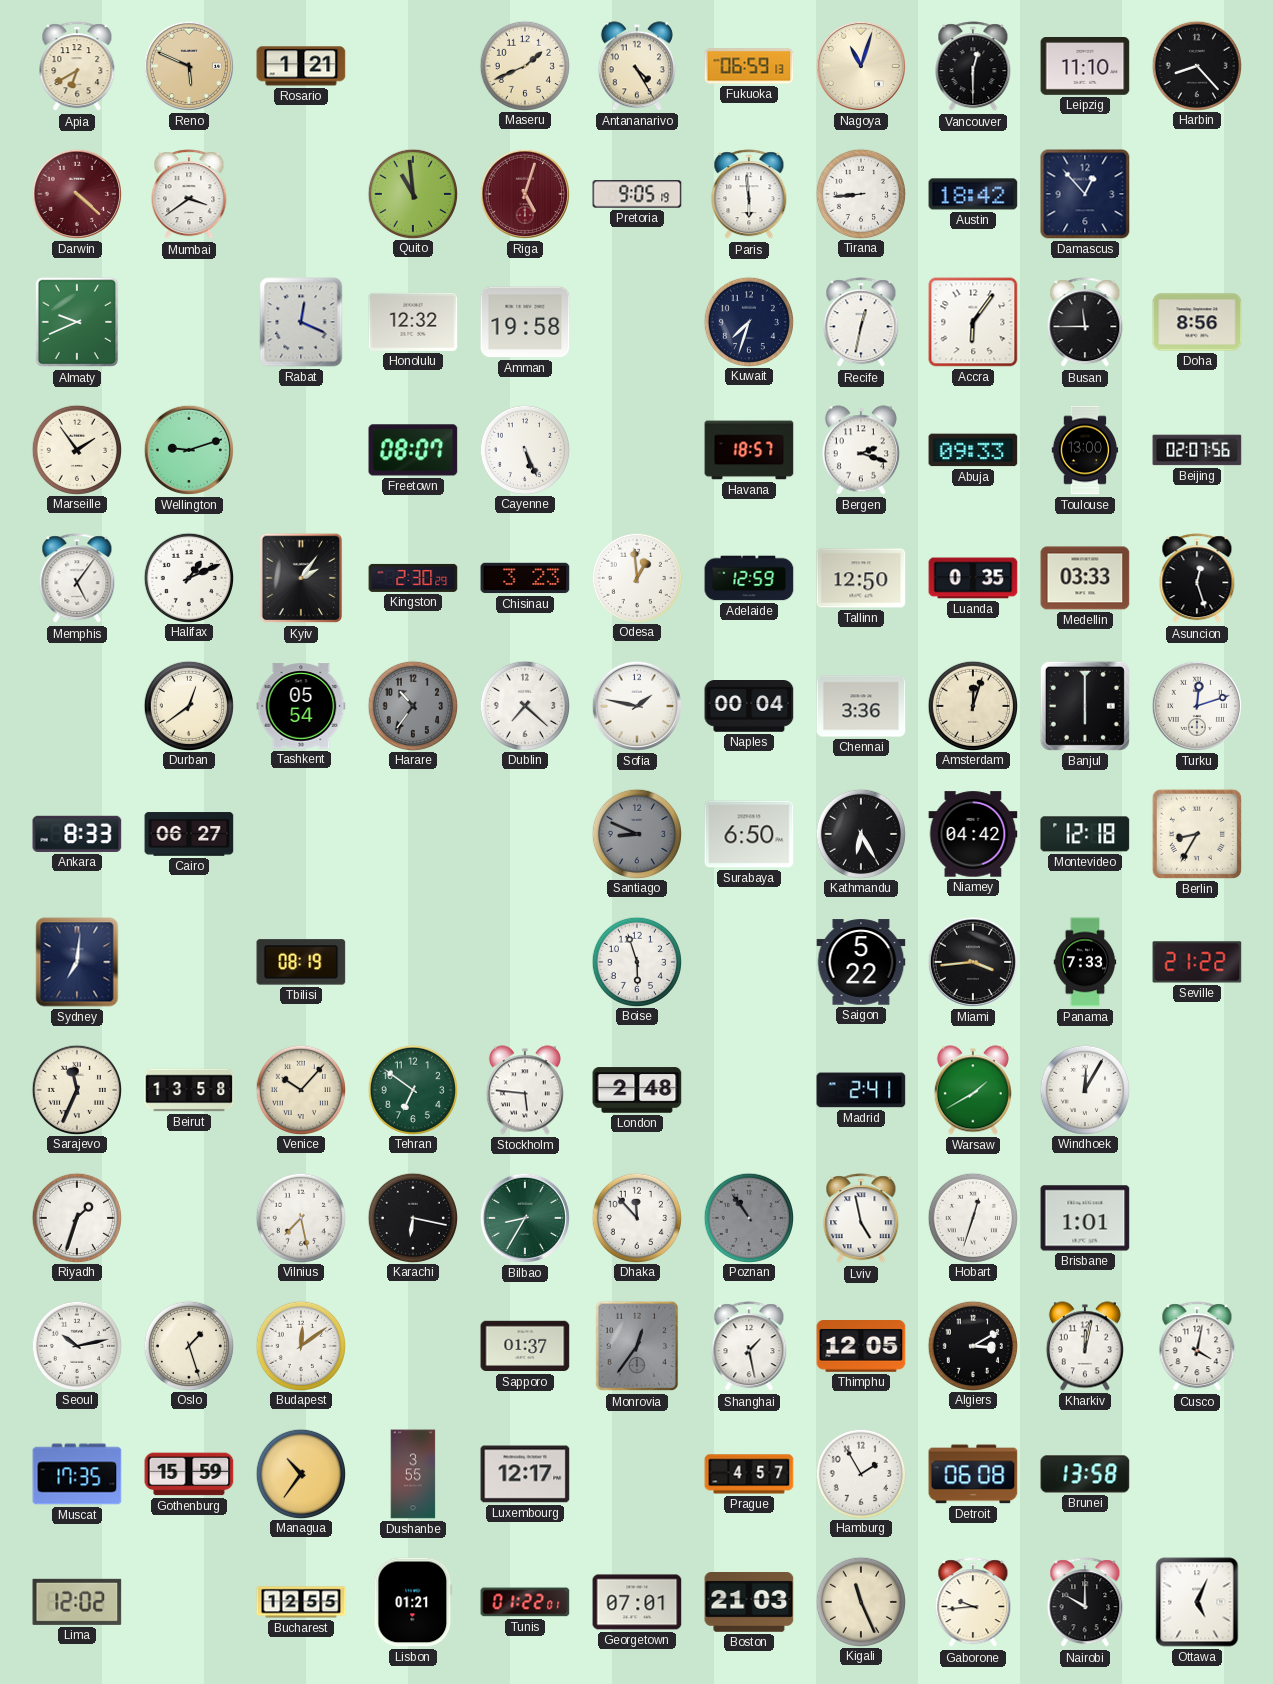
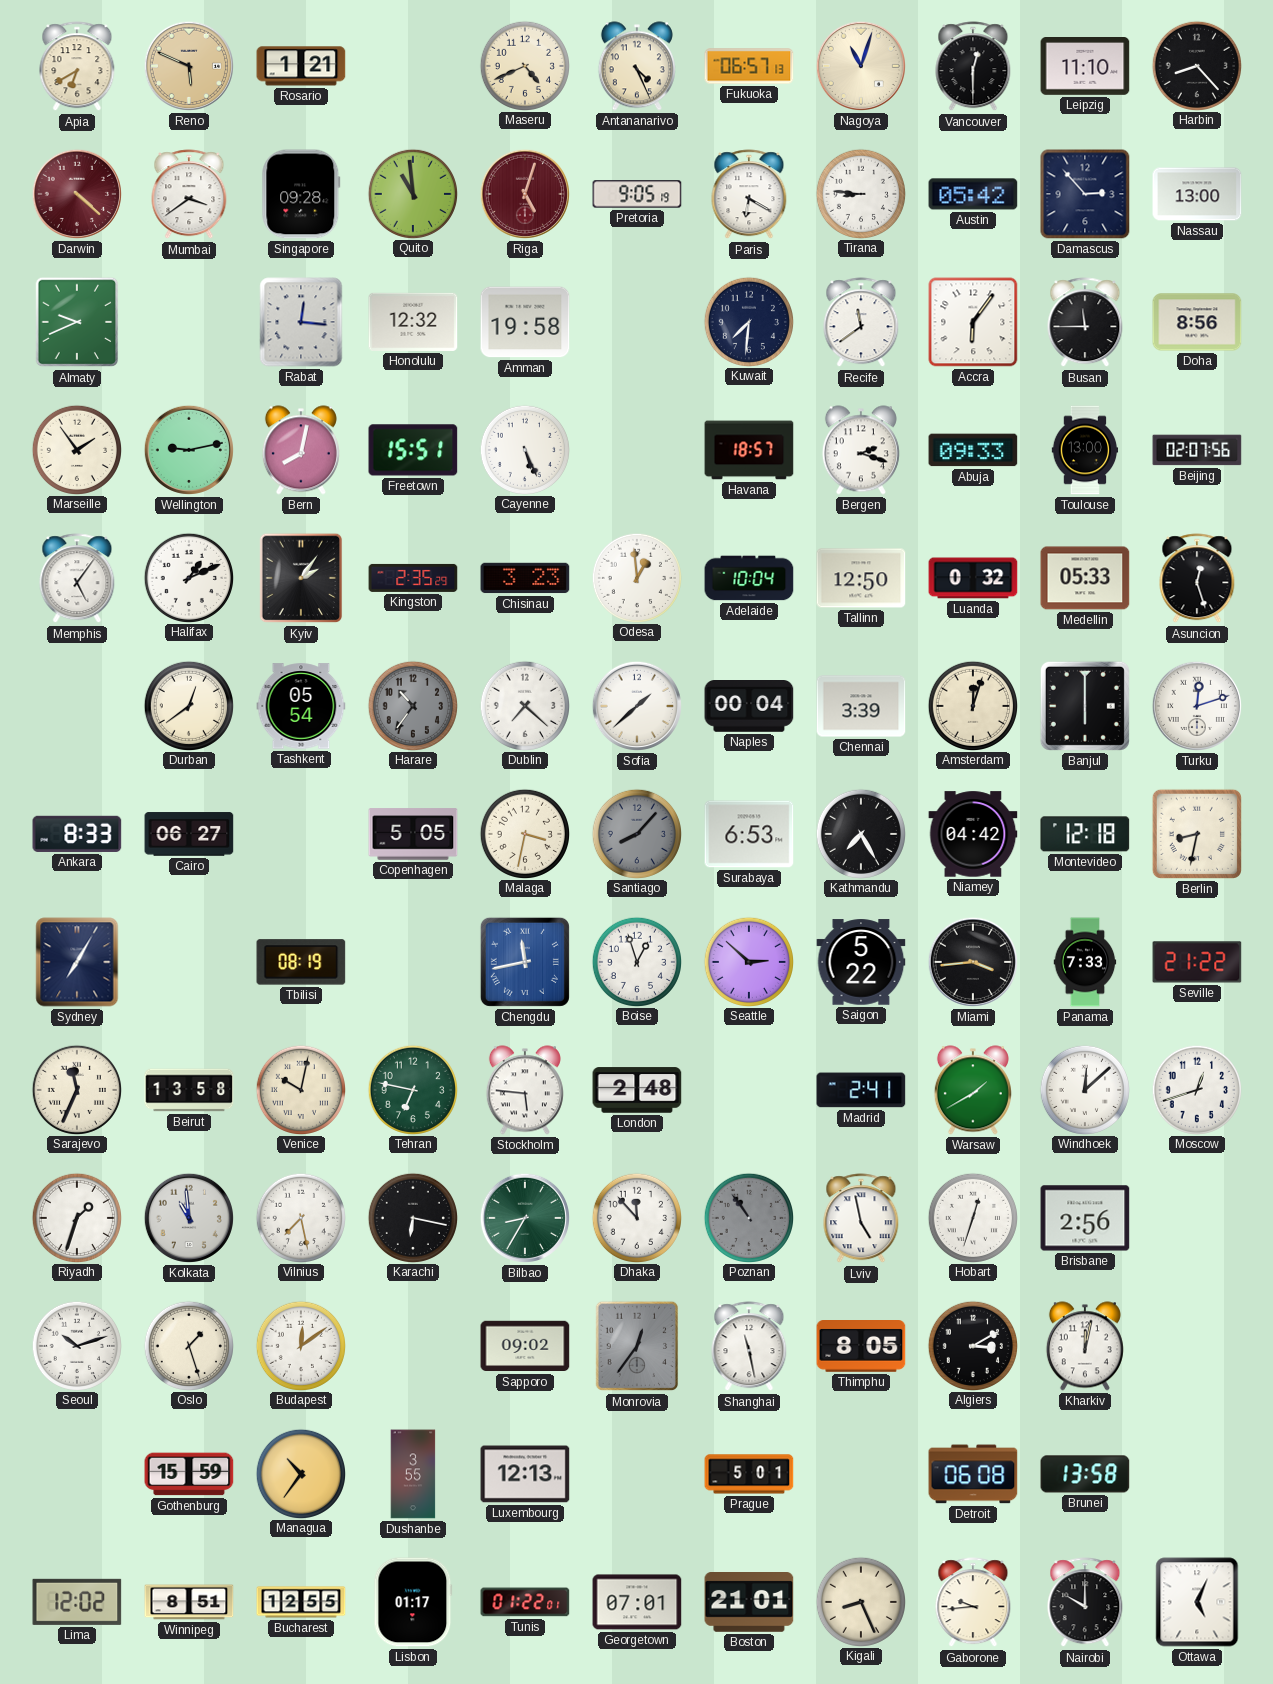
Maseru: 1:41 -> 4:41
Antananarivo: 4:25 -> 4:26
Fukuoka: 06:59 -> 06:57
Singapore: none -> 09:28
Paris: 5:59 -> 6:20
Tirana: 8:44 -> 8:46
Austin: 18:42 -> 05:42
Damascus: 12:53 -> 2:53
Nassau: none -> 13:00
Rabat: 12:19 -> 12:16
Kuwait: 7:33 -> 7:31
Recife: 12:32 -> 11:39
Wellington: 9:12 -> 9:13
Bern: none -> 8:02
Freetown: 08:07 -> 15:51
Kingston: 2:30 -> 2:35
Adelaide: 12:59 -> 10:04
Luanda: 0:35 -> 0:32
Medellin: 03:33 -> 05:33
Sofia: 1:47 -> 1:38
Chennai: 3:36 -> 3:39
Copenhagen: none -> 5:05
Malaga: none -> 3:32
Santiago: 8:49 -> 8:07
Surabaya: 6:50 -> 6:53
Kathmandu: 6:25 -> 7:25
Berlin: 8:35 -> 8:32
Sydney: 7:01 -> 7:05
Chengdu: none -> 11:43
Boise: 5:57 -> 12:57
Seattle: none -> 2:52
Venice: 10:07 -> 10:02
Tehran: 6:51 -> 6:47
Windhoek: 12:05 -> 12:08
Moscow: none -> 12:42
Kolkata: none -> 10:59
Brisbane: 1:01 -> 2:56
Seoul: 10:13 -> 10:12
Sapporo: 01:37 -> 09:02
Shanghai: 1:28 -> 11:28
Thimphu: 12:05 -> 8:05
Cusco: 4:02 -> none
Muscat: 17:35 -> none
Luxembourg: 12:17 -> 12:13
Prague: 4:57 -> 5:01
Hamburg: 1:55 -> none
Winnipeg: none -> 8:51
Lisbon: 01:21 -> 01:17
Boston: 21:03 -> 21:01
Kigali: 11:26 -> 8:26
